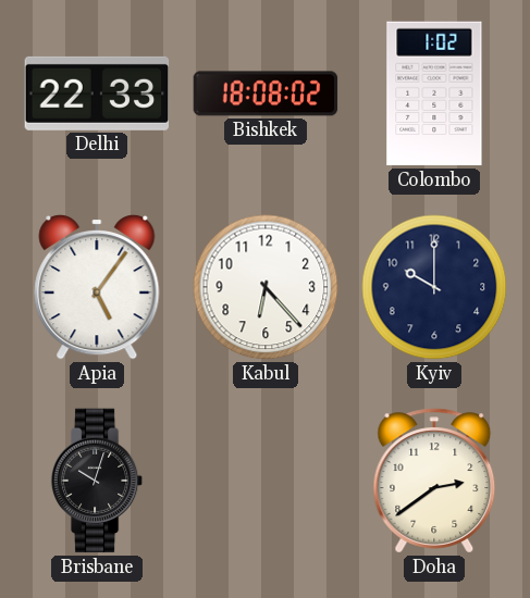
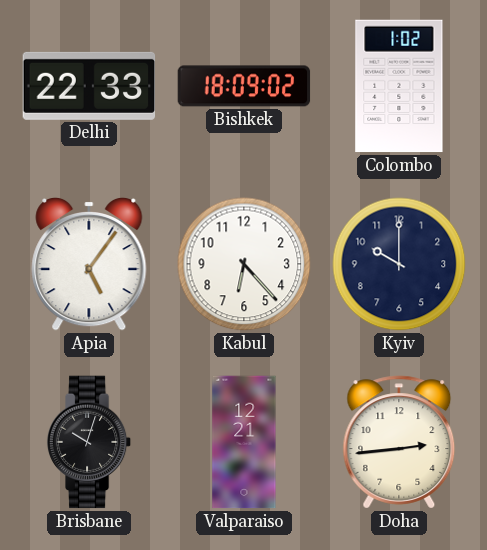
Bishkek: 18:08 -> 18:09
Valparaiso: none -> 12:21
Doha: 2:39 -> 2:44
